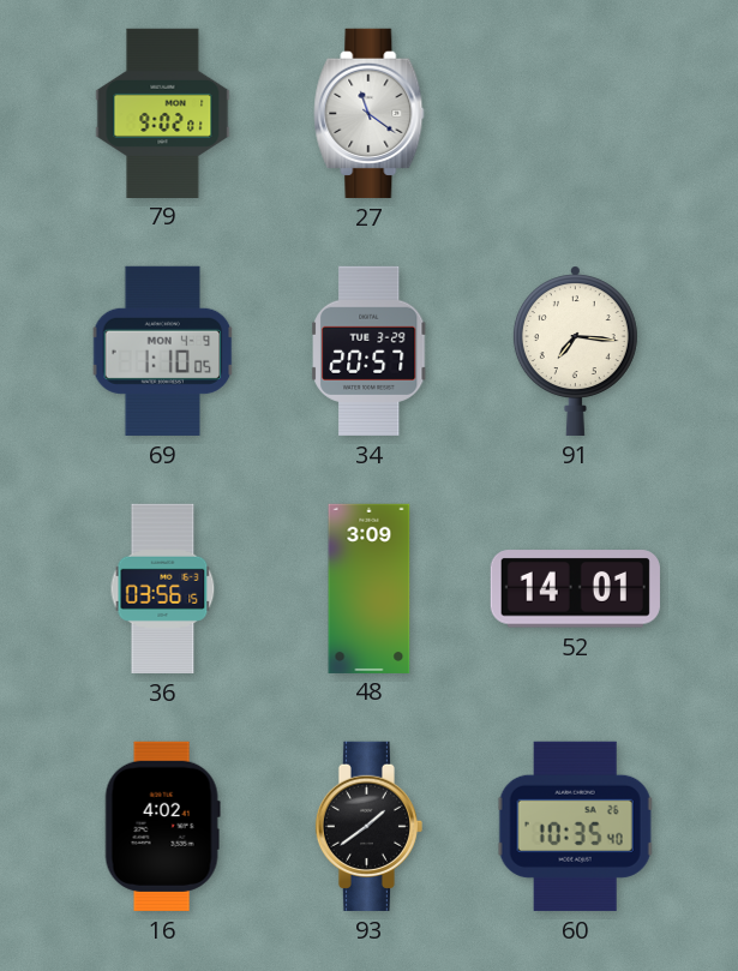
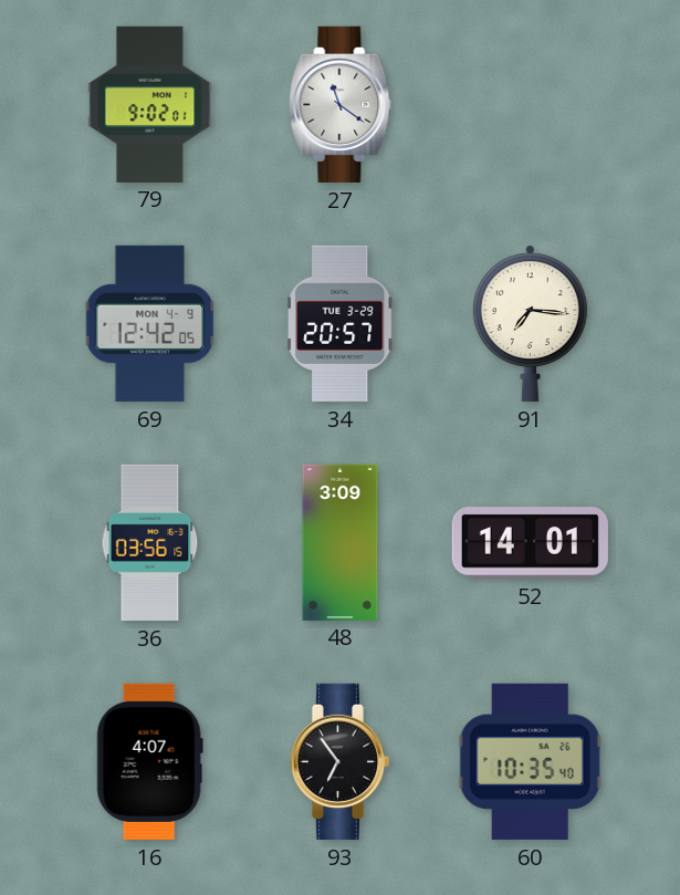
69: 1:10 -> 12:42
16: 4:02 -> 4:07
93: 1:39 -> 6:54
